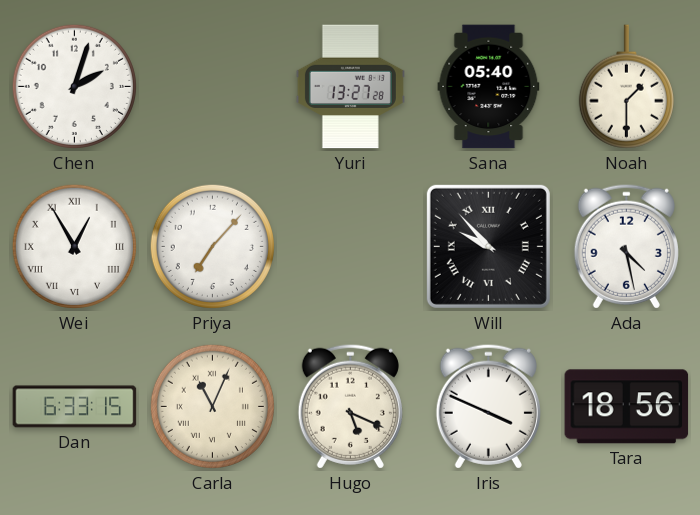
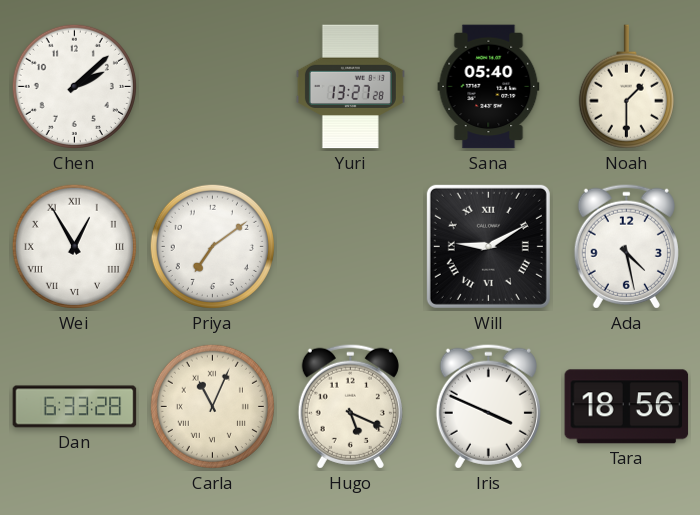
Chen: 2:03 -> 2:08
Priya: 7:07 -> 7:09
Will: 9:53 -> 9:10
Dan: 6:33:15 -> 6:33:28
